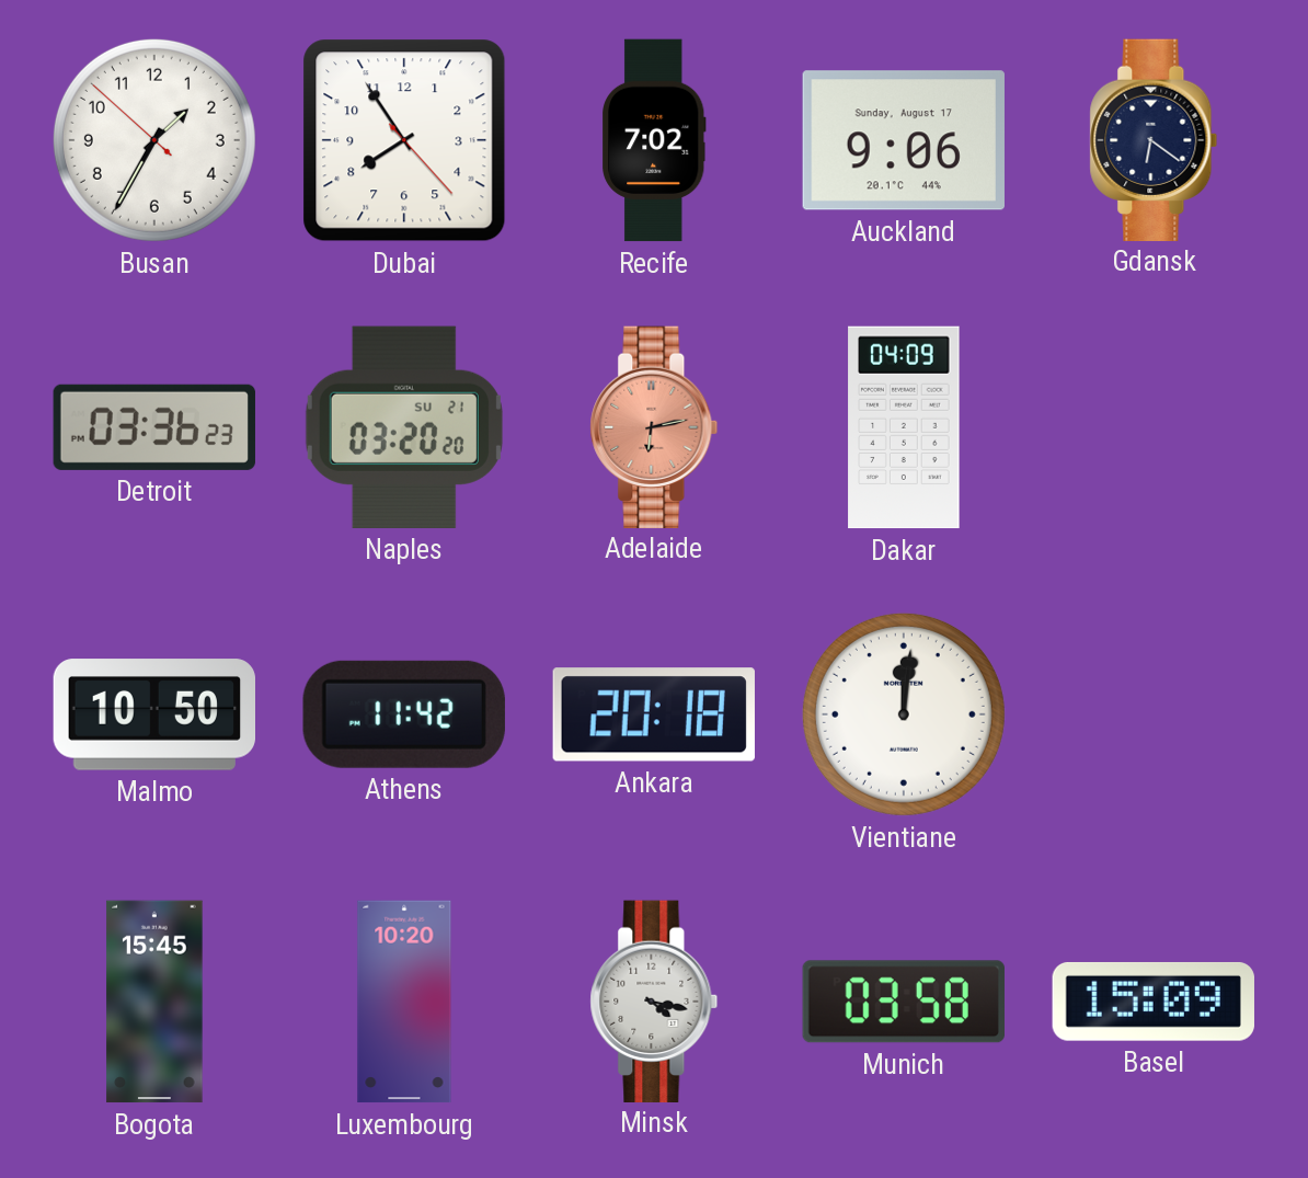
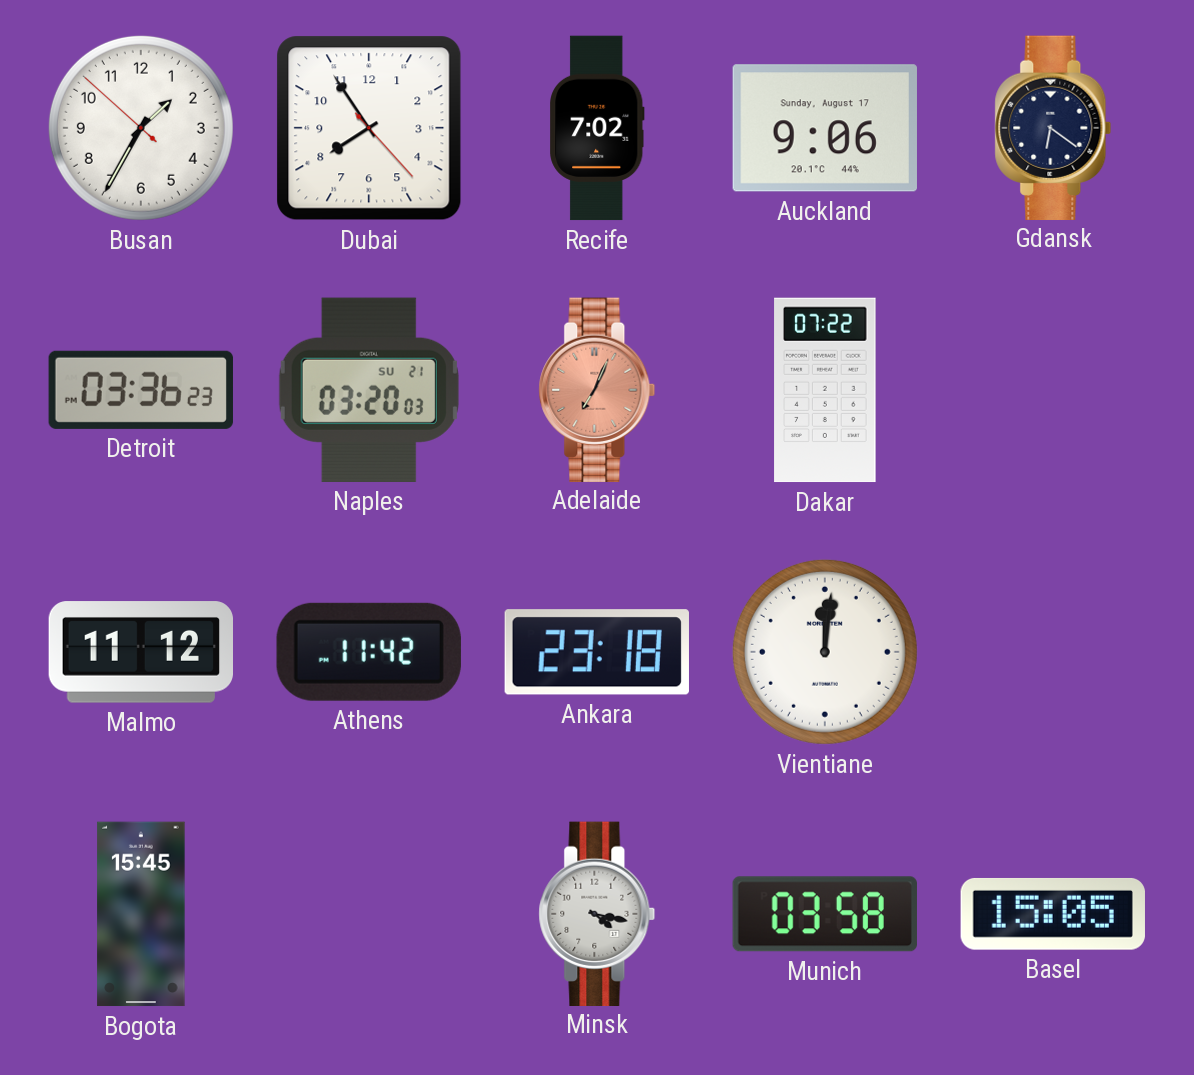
Naples: 03:20:20 -> 03:20:03
Adelaide: 6:13 -> 7:04
Dakar: 04:09 -> 07:22
Malmo: 10:50 -> 11:12
Ankara: 20:18 -> 23:18
Luxembourg: 10:20 -> none
Basel: 15:09 -> 15:05
